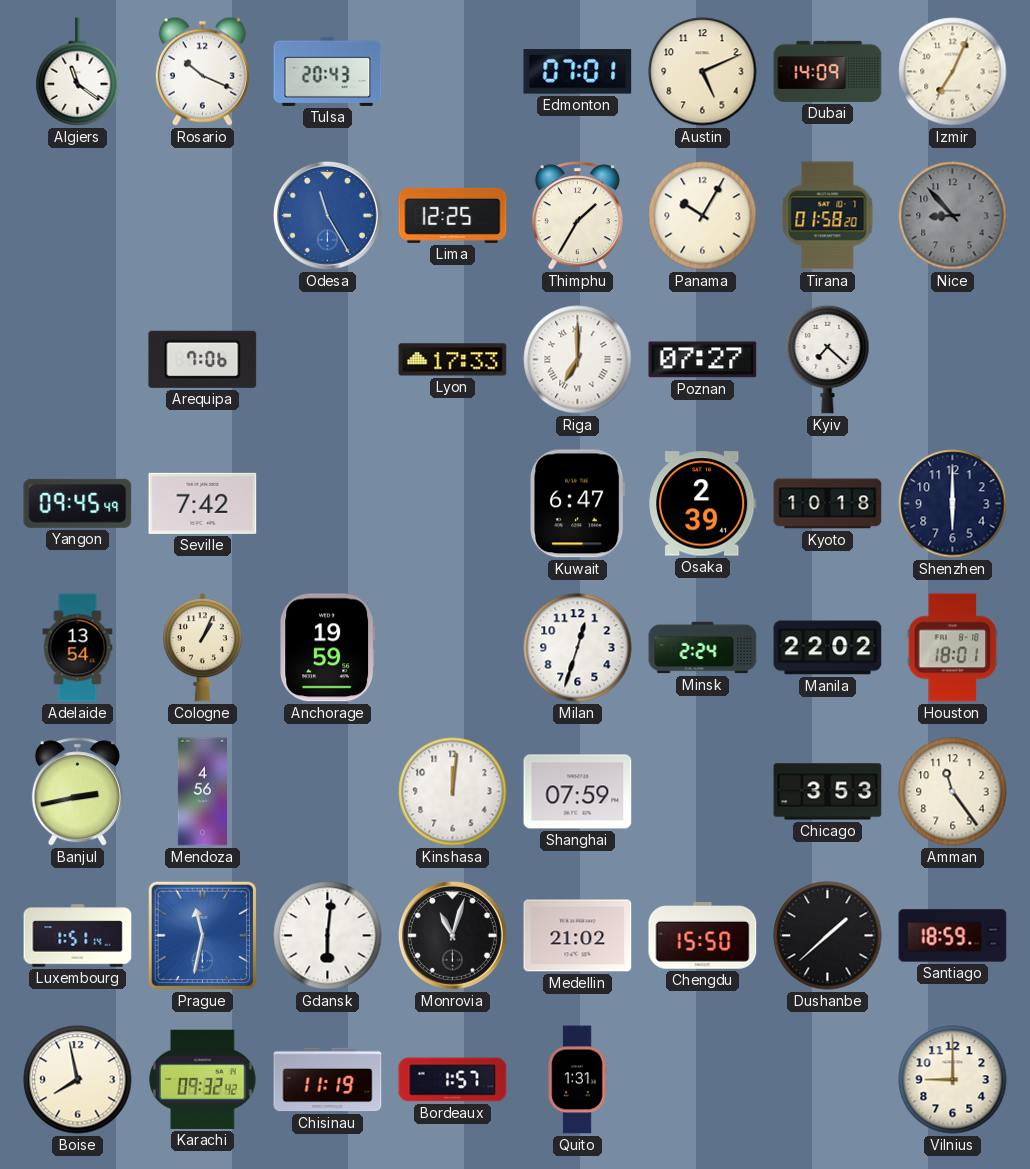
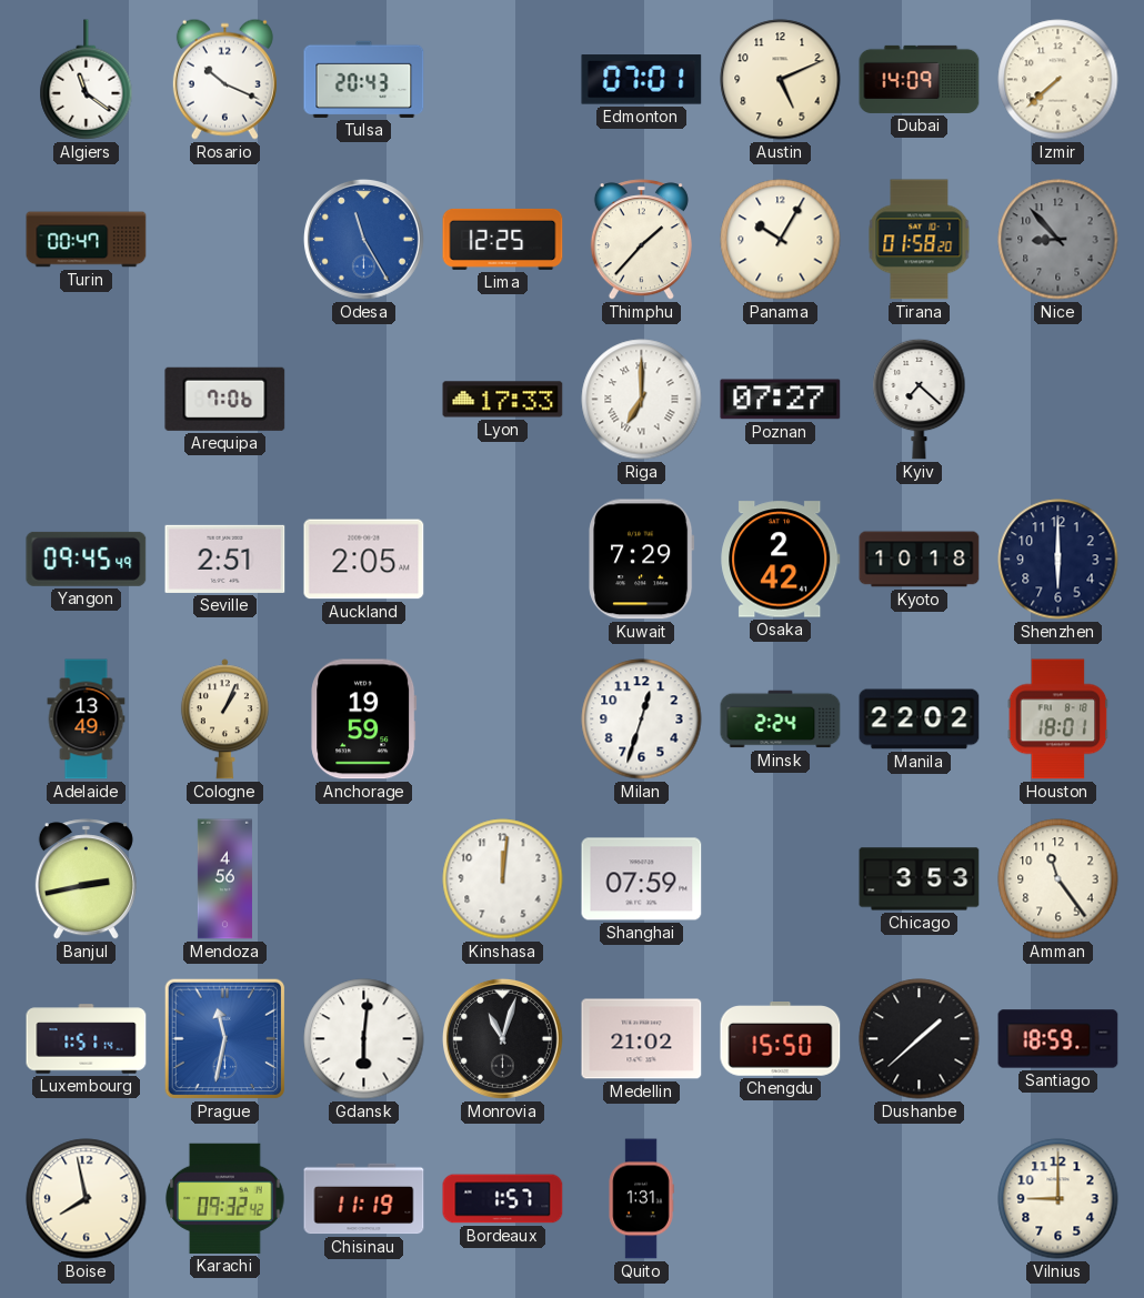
Izmir: 7:04 -> 7:38
Turin: none -> 00:47
Thimphu: 1:35 -> 1:37
Seville: 7:42 -> 2:51
Auckland: none -> 2:05
Kuwait: 6:47 -> 7:29
Osaka: 2:39 -> 2:42
Adelaide: 13:54 -> 13:49
